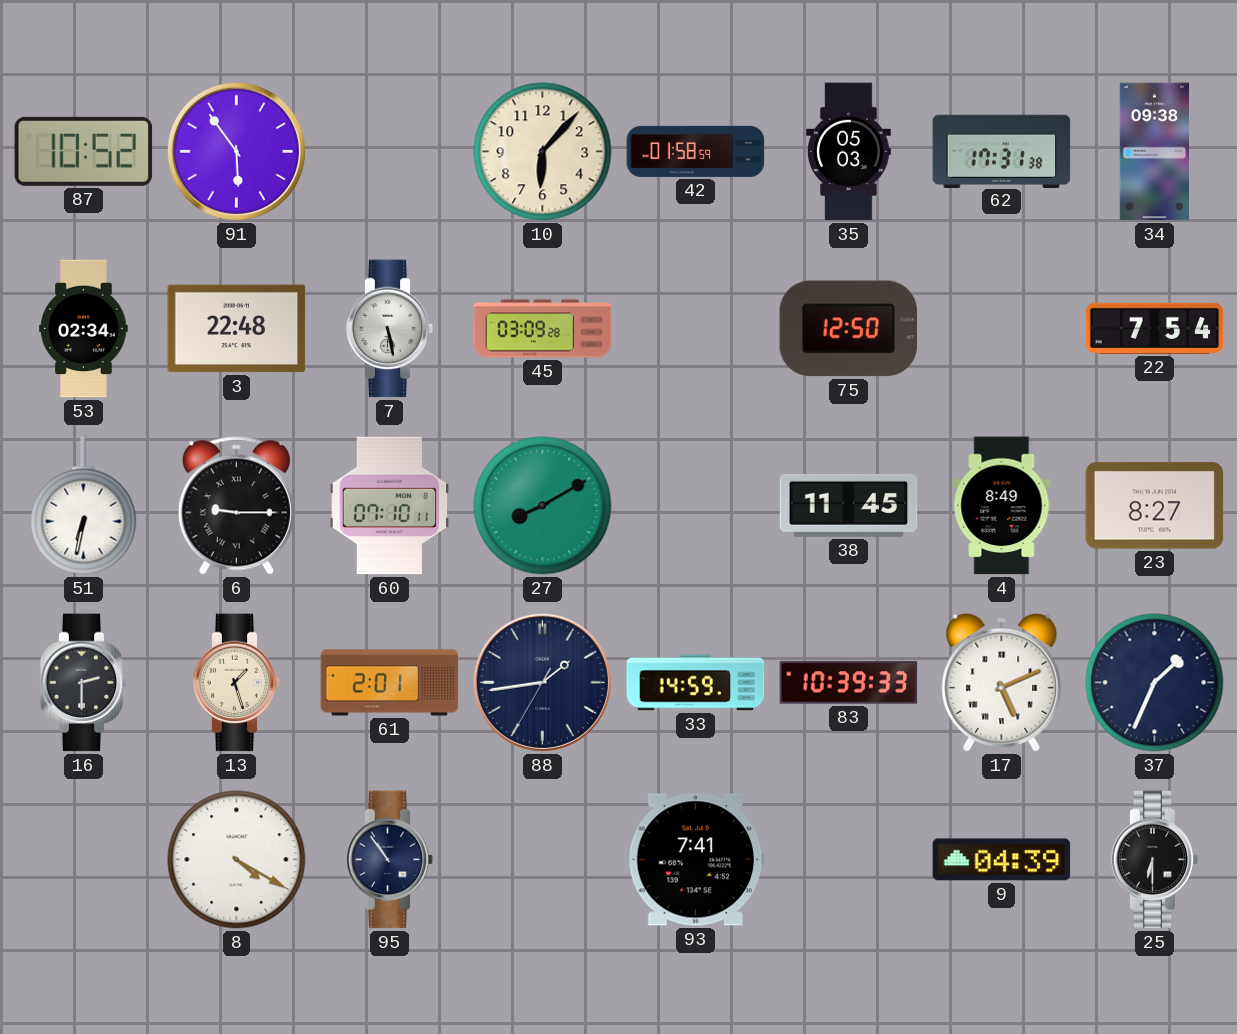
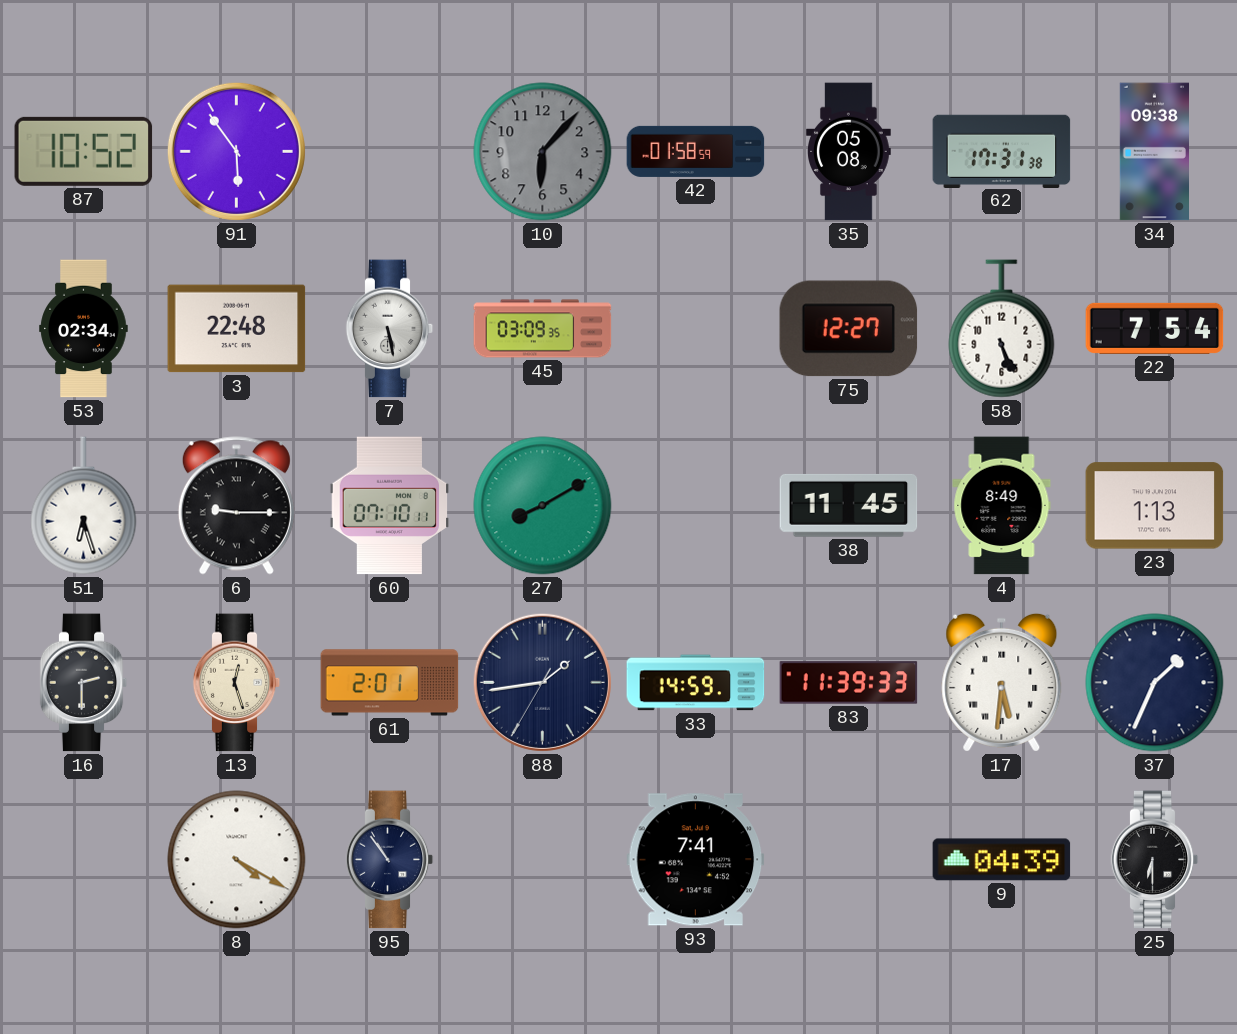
10 dial: cream -> grey
35: 05:03 -> 05:08
45: 03:09:28 -> 03:09:35
75: 12:50 -> 12:27
58: none -> 5:26
51: 6:32 -> 6:27
23: 8:27 -> 1:13
13: 1:27 -> 12:27
83: 10:39 -> 11:39
17: 5:11 -> 5:31
